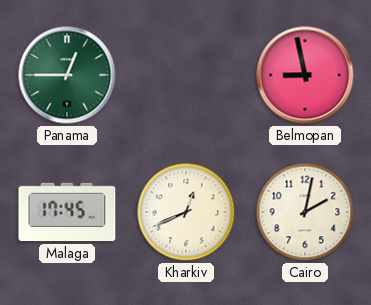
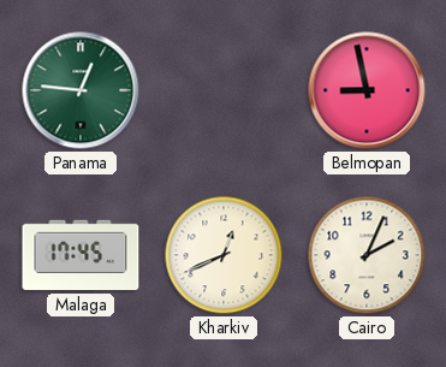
Panama: 12:45 -> 12:46
Cairo: 2:02 -> 2:04
